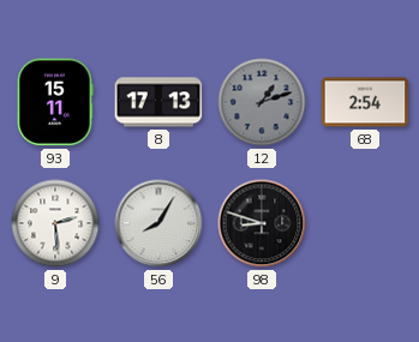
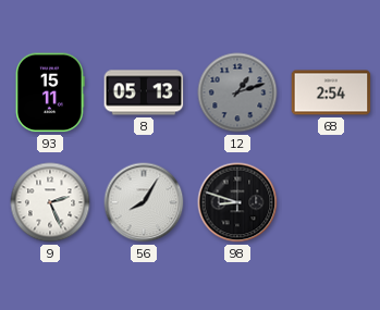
8: 17:13 -> 05:13
9: 2:29 -> 2:26
